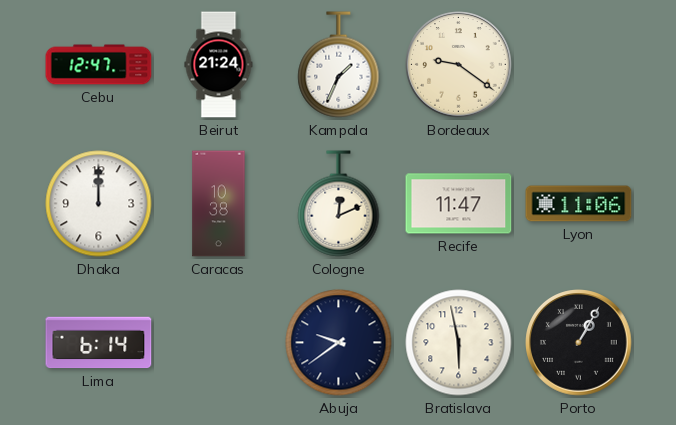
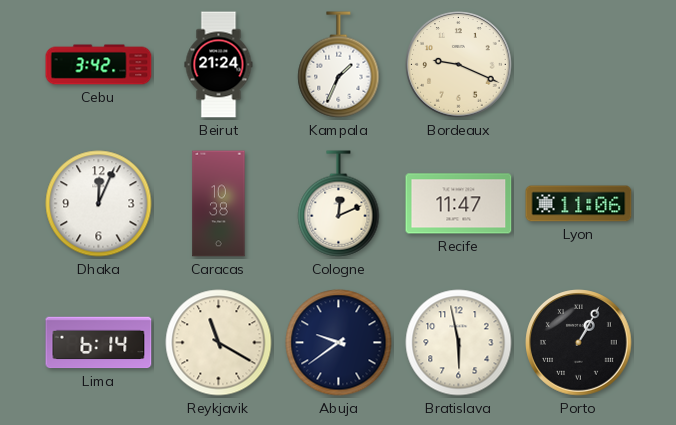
Cebu: 12:47 -> 3:42
Bordeaux: 9:21 -> 9:19
Dhaka: 12:00 -> 12:04
Reykjavik: none -> 11:20
